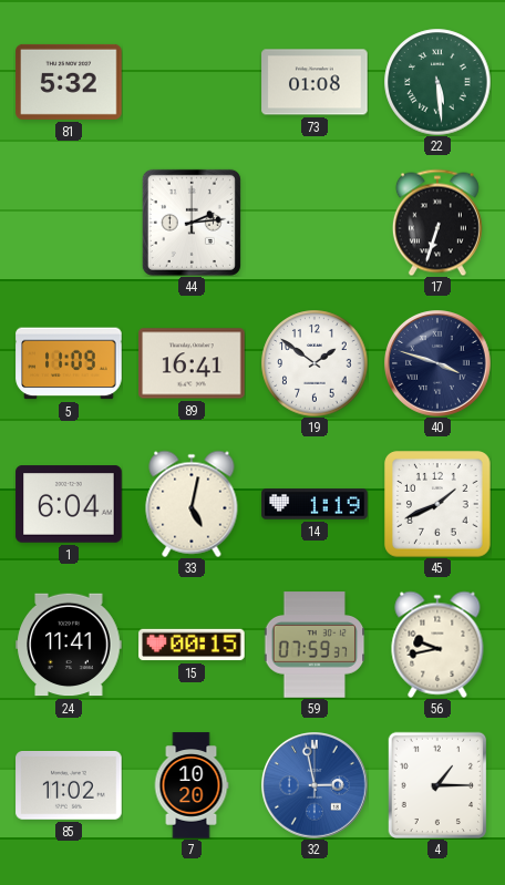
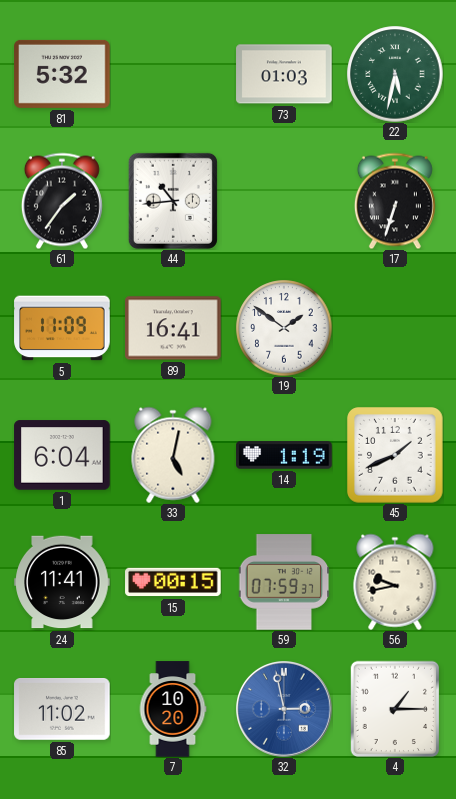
73: 01:08 -> 01:03
22: 5:29 -> 5:32
61: none -> 1:36
44: 2:14 -> 10:44
40: 3:48 -> none
